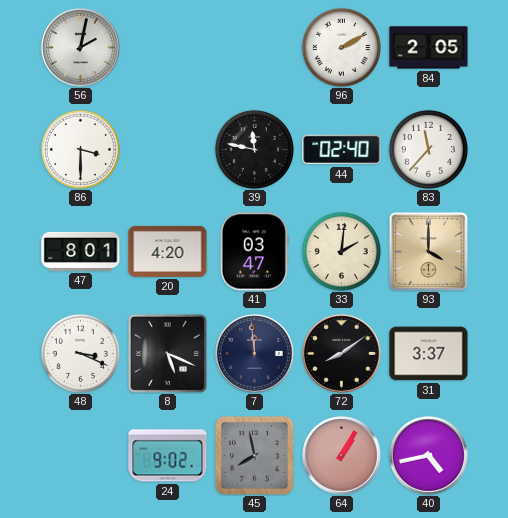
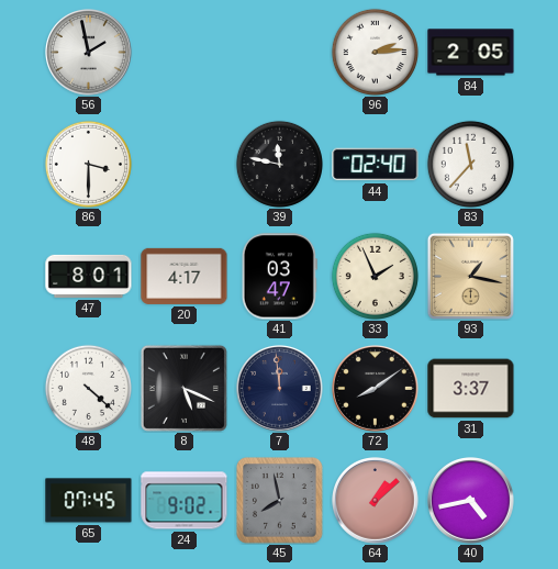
56: 2:02 -> 1:58
96: 2:10 -> 2:14
20: 4:20 -> 4:17
33: 2:01 -> 1:56
93: 4:00 -> 1:17
48: 3:19 -> 4:22
65: none -> 07:45
64: 1:05 -> 1:08
